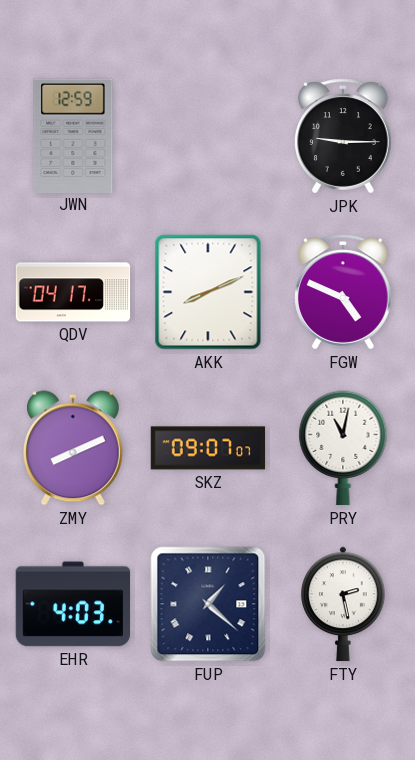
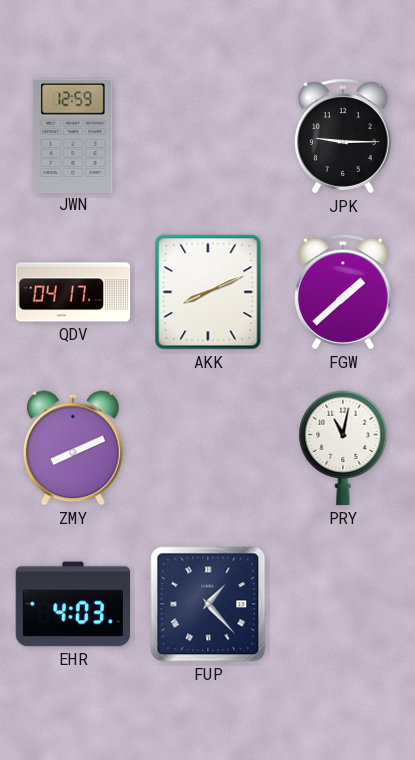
FGW: 4:49 -> 1:38
SKZ: 09:07 -> none
FUP: 1:22 -> 1:23
FTY: 2:28 -> none
